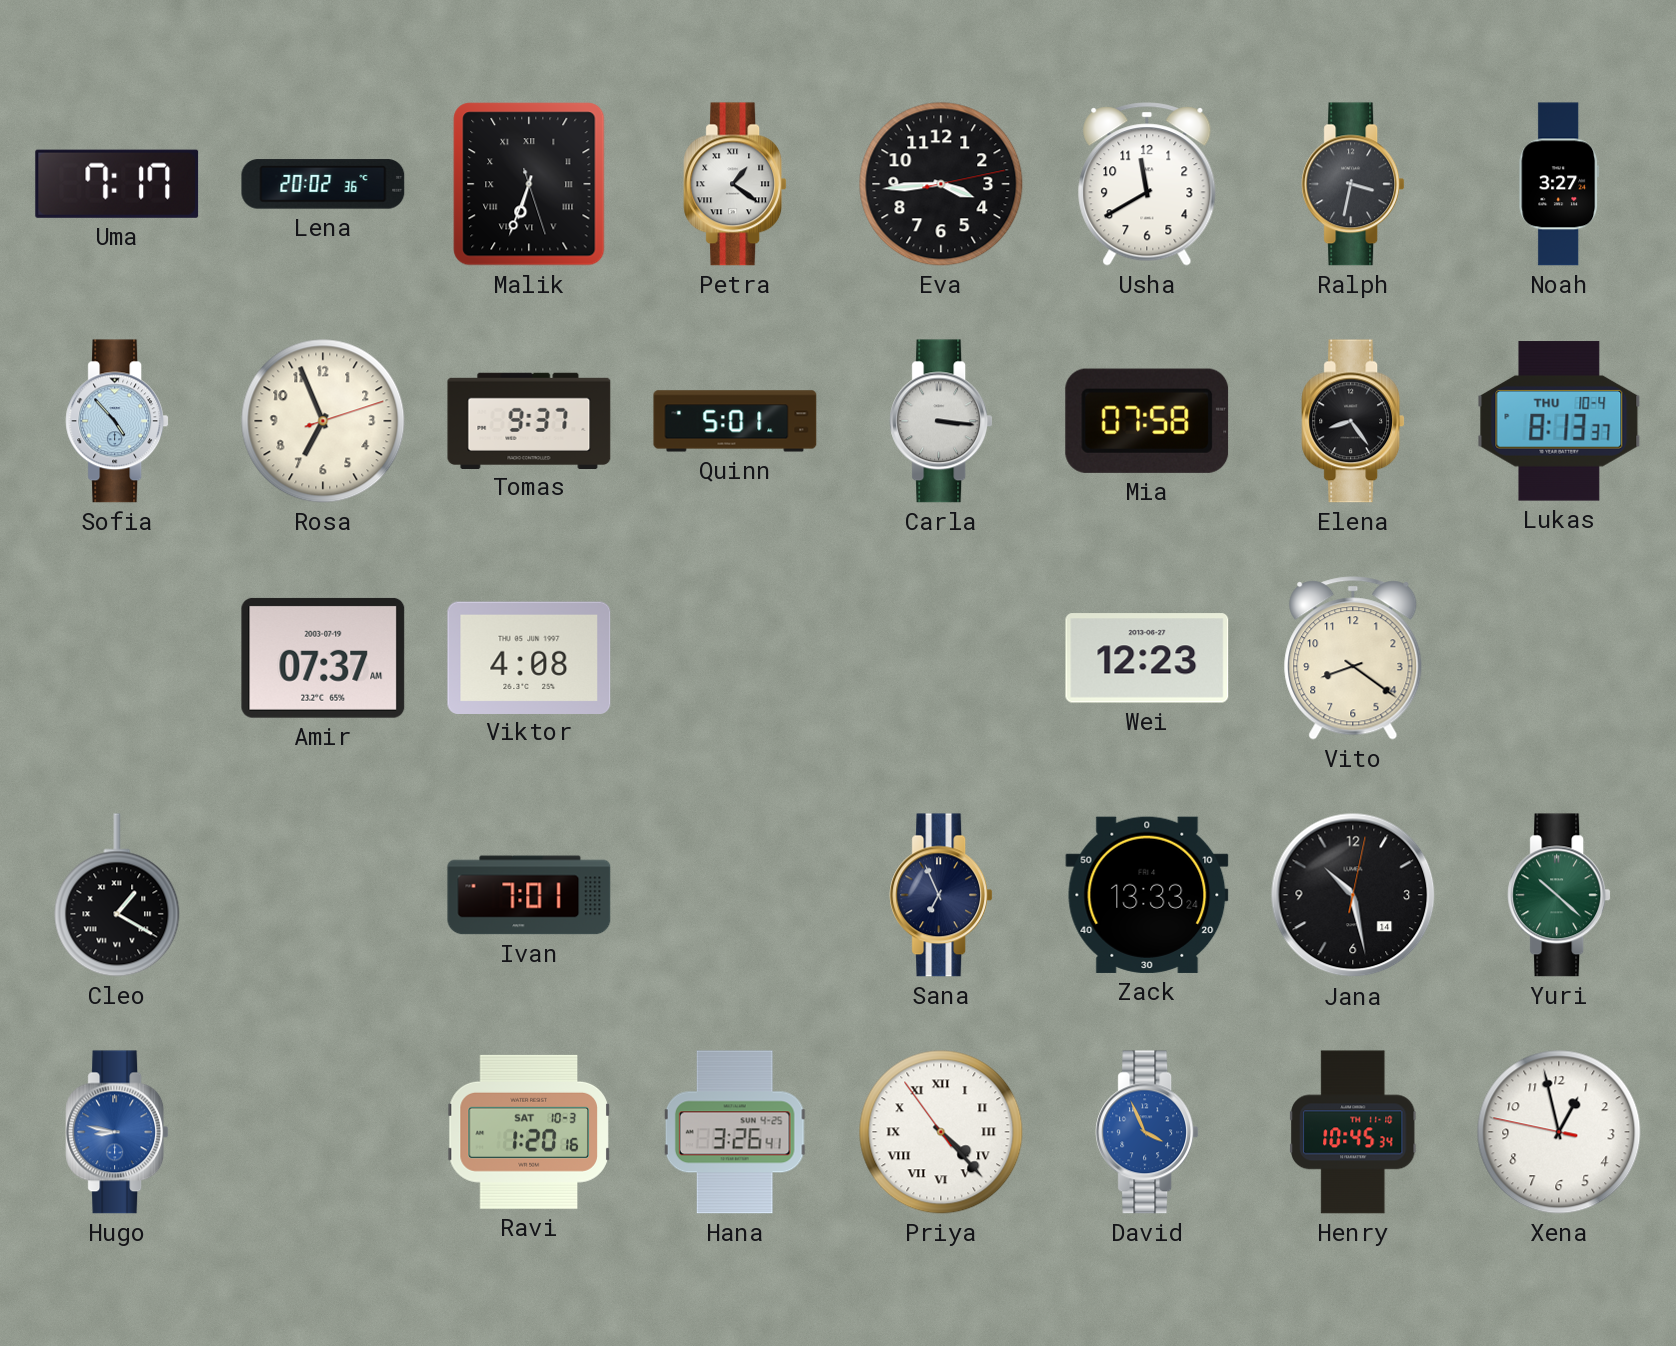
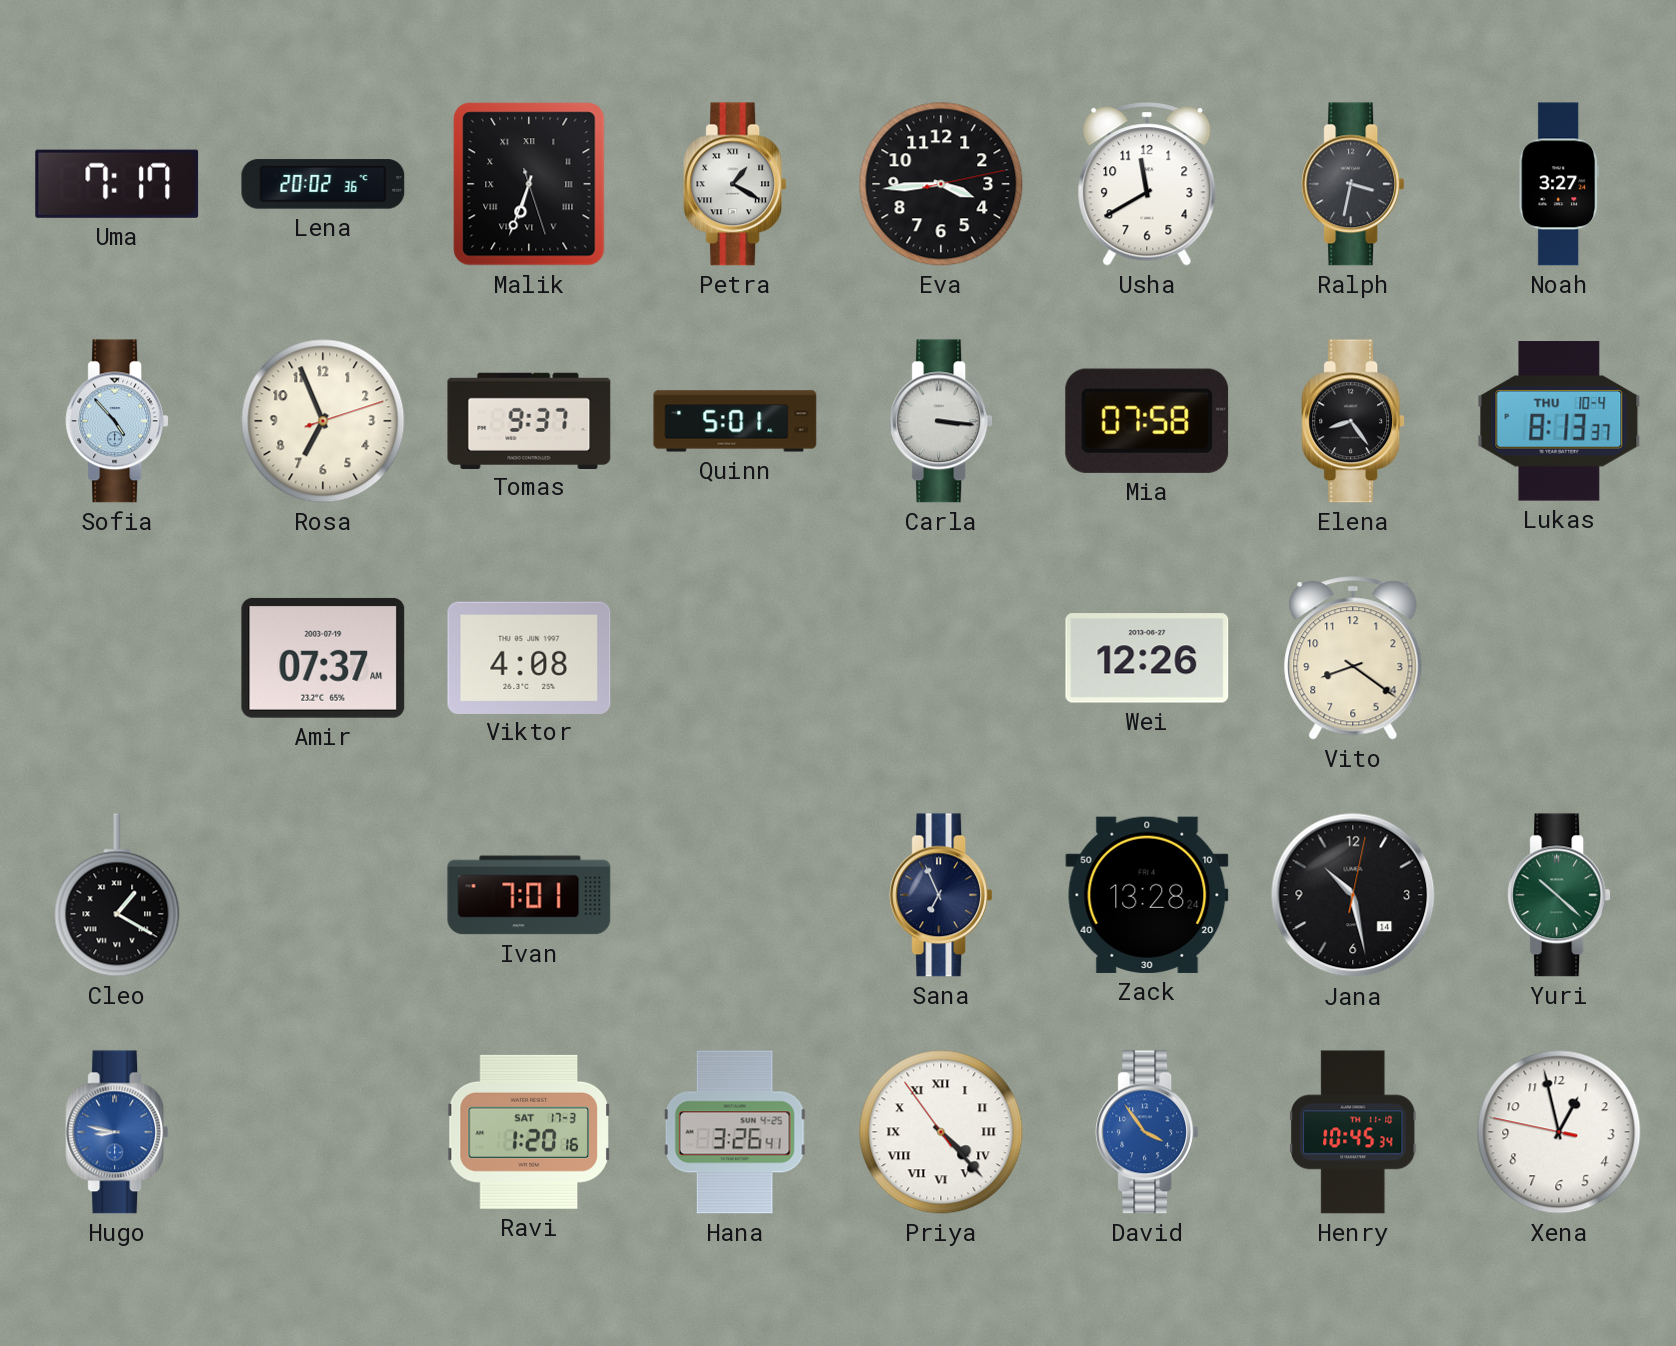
Petra: 1:21 -> 1:20
Wei: 12:23 -> 12:26
Zack: 13:33 -> 13:28
Ravi date: SAT 10-3 -> SAT 17-3
David: 3:56 -> 3:54
